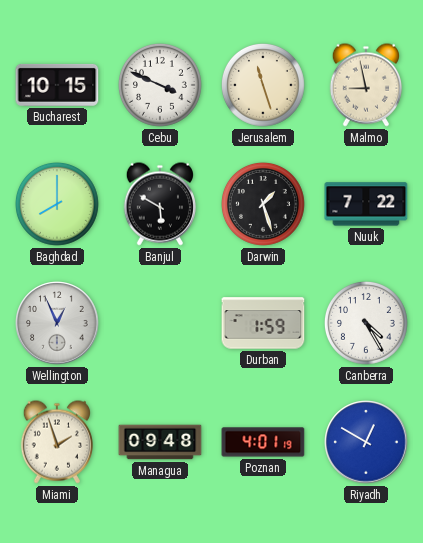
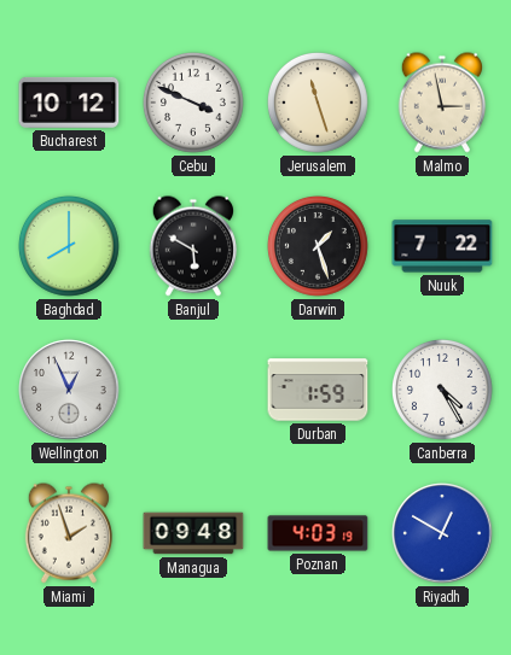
Bucharest: 10:15 -> 10:12
Malmo: 8:58 -> 2:58
Poznan: 4:01 -> 4:03
